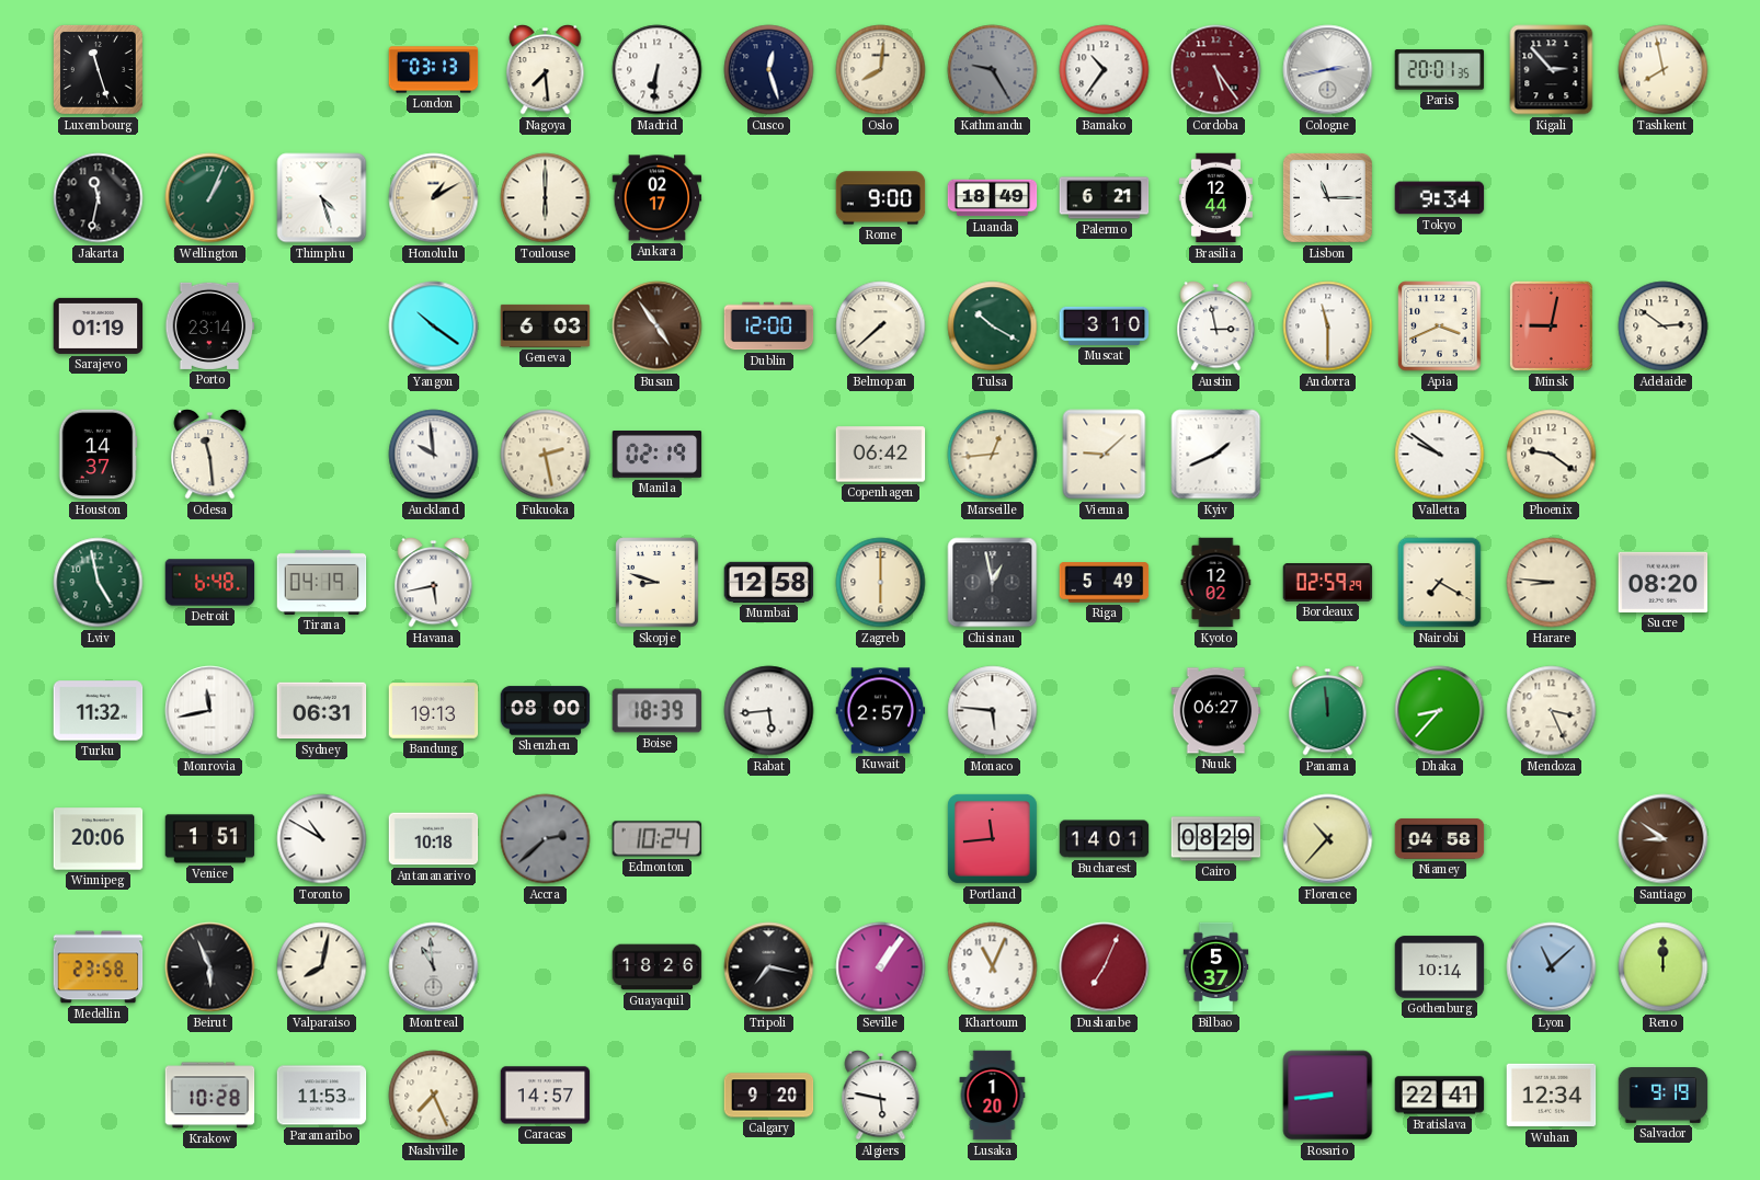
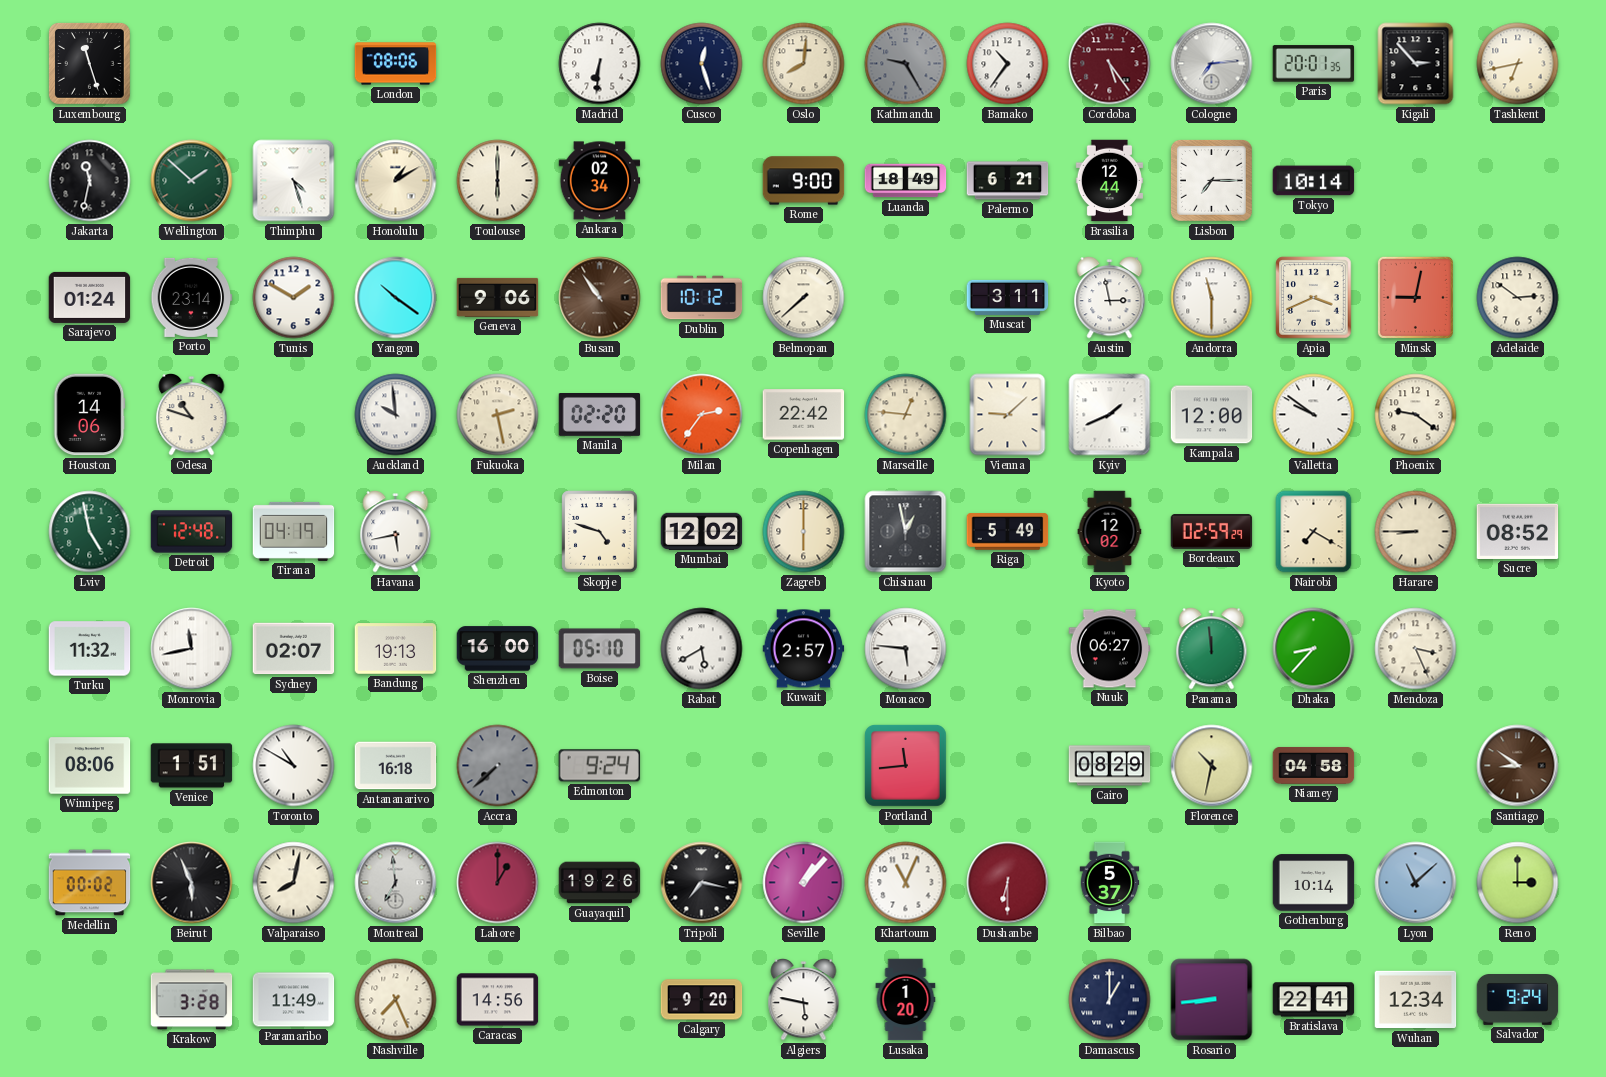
London: 03:13 -> 08:06
Nagoya: 7:29 -> none
Cologne: 2:43 -> 7:14
Tashkent: 7:58 -> 6:43
Wellington: 1:04 -> 1:52
Ankara: 02:17 -> 02:34
Lisbon: 11:15 -> 7:15
Tokyo: 9:34 -> 10:14
Sarajevo: 01:19 -> 01:24
Tunis: none -> 1:50
Geneva: 6:03 -> 9:06
Busan: 4:54 -> 10:54
Dublin: 12:00 -> 10:12
Tulsa: 10:20 -> none
Muscat: 3:10 -> 3:11
Houston: 14:37 -> 14:06
Odesa: 11:29 -> 10:48
Manila: 02:19 -> 02:20
Milan: none -> 2:36
Copenhagen: 06:42 -> 22:42
Marseille: 12:44 -> 12:46
Kampala: none -> 12:00
Detroit: 6:48 -> 12:48
Skopje: 8:48 -> 4:48
Mumbai: 12:58 -> 12:02
Harare: 8:46 -> 8:45
Sucre: 08:20 -> 08:52
Sydney: 06:31 -> 02:07
Shenzhen: 08:00 -> 16:00
Boise: 18:39 -> 05:10
Rabat: 5:44 -> 5:40
Winnipeg: 20:06 -> 08:06
Antananarivo: 10:18 -> 16:18
Accra: 2:38 -> 7:38
Edmonton: 10:24 -> 9:24
Bucharest: 14:01 -> none
Florence: 10:37 -> 10:32
Medellin: 23:58 -> 00:02
Montreal: 10:59 -> 6:59
Lahore: none -> 1:00
Guayaquil: 18:26 -> 19:26
Seville: 1:06 -> 1:07
Dushanbe: 7:04 -> 6:30
Reno: 12:00 -> 3:00
Krakow: 10:28 -> 3:28
Paramaribo: 11:53 -> 11:49
Caracas: 14:57 -> 14:56
Damascus: none -> 1:00
Salvador: 9:19 -> 9:24
